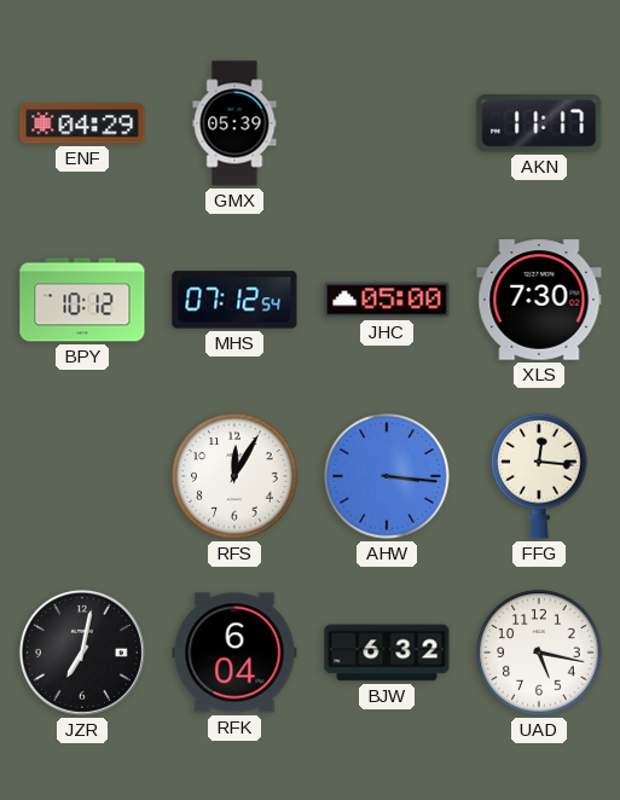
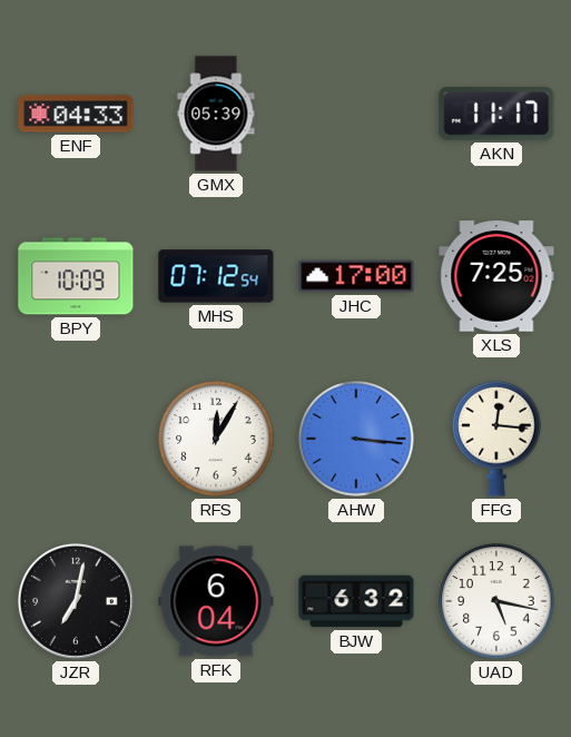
ENF: 04:29 -> 04:33
BPY: 10:12 -> 10:09
JHC: 05:00 -> 17:00
XLS: 7:30 -> 7:25
